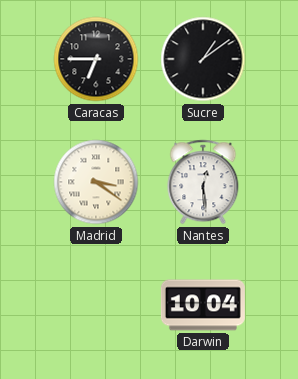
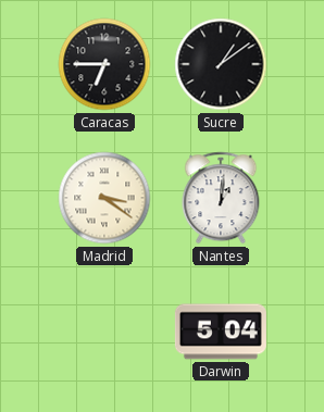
Nantes: 12:29 -> 1:01
Darwin: 10:04 -> 5:04
